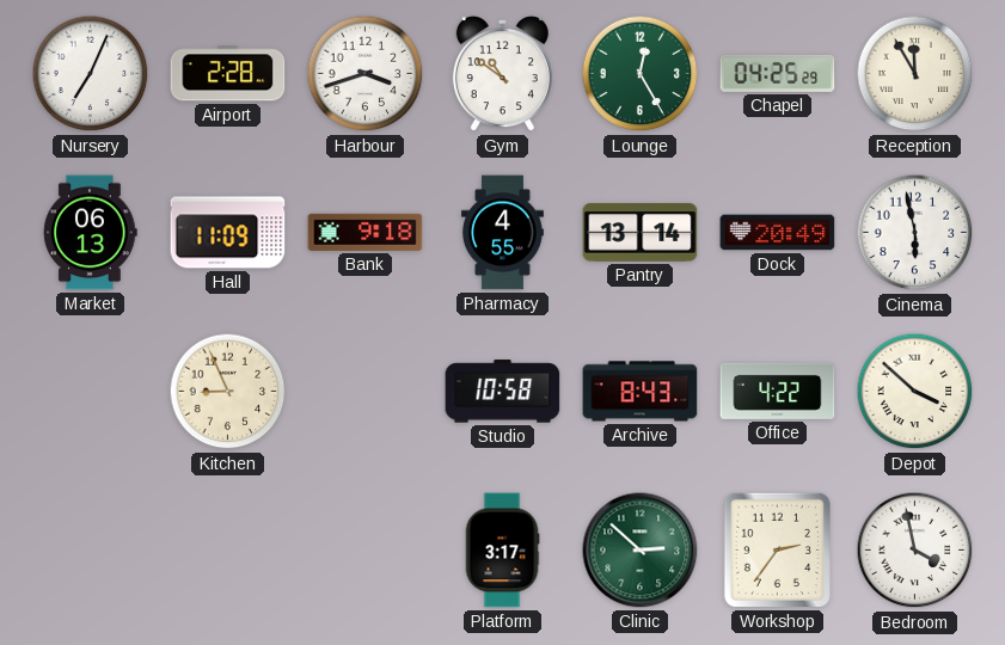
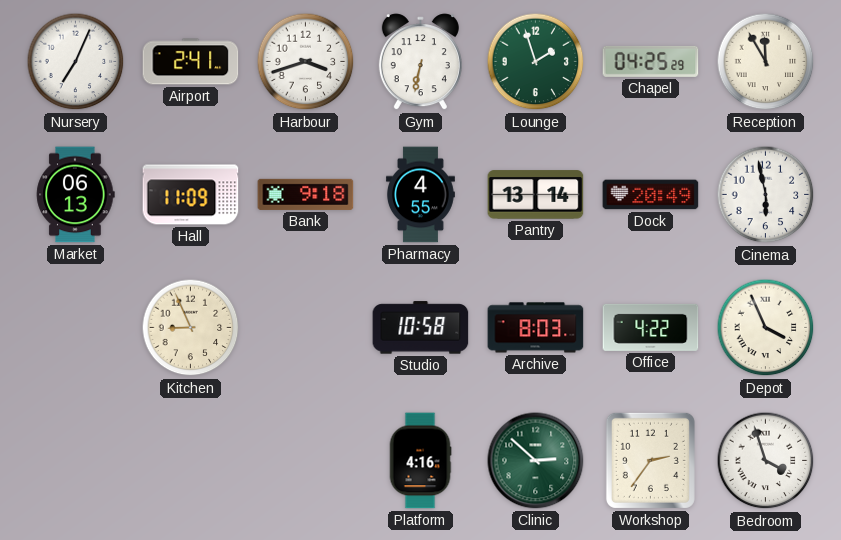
Airport: 2:28 -> 2:41
Gym: 10:51 -> 6:32
Lounge: 12:25 -> 1:57
Archive: 8:43 -> 8:03
Depot: 3:52 -> 3:56
Platform: 3:17 -> 4:16
Bedroom: 3:58 -> 3:57
